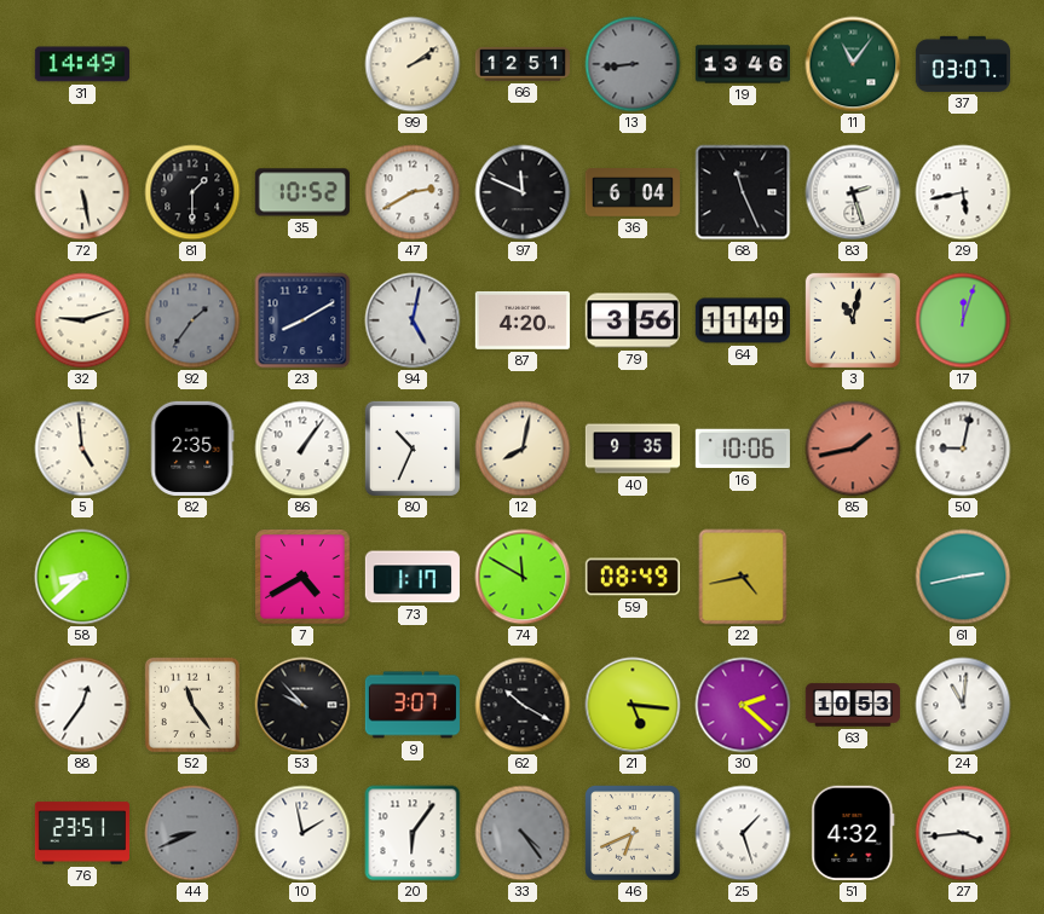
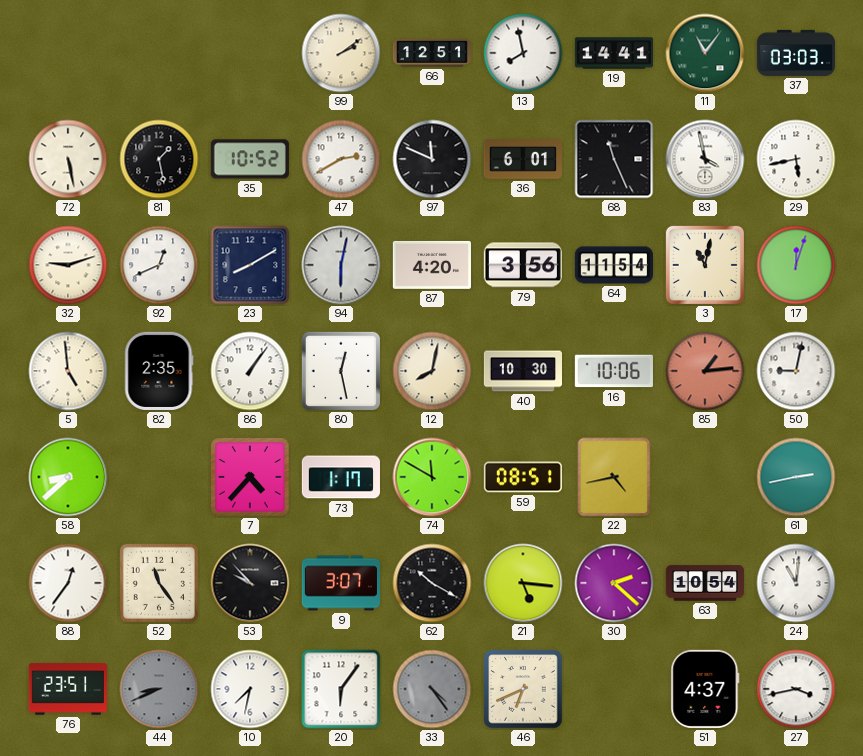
31: 14:49 -> none
13: 8:44 -> 7:58
13 dial: grey -> white
19: 13:46 -> 14:41
37: 03:07 -> 03:03
81: 1:30 -> 1:28
36: 6:04 -> 6:01
83: 2:27 -> 3:58
92: 1:36 -> 12:41
92 dial: grey -> white
94: 5:02 -> 6:02
64: 11:49 -> 11:54
80: 10:34 -> 12:28
40: 9:35 -> 10:30
85: 1:43 -> 1:14
7: 4:40 -> 4:37
59: 08:49 -> 08:51
63: 10:53 -> 10:54
10: 1:58 -> 7:32
25: 1:27 -> none
51: 4:32 -> 4:37
27: 3:44 -> 3:43
